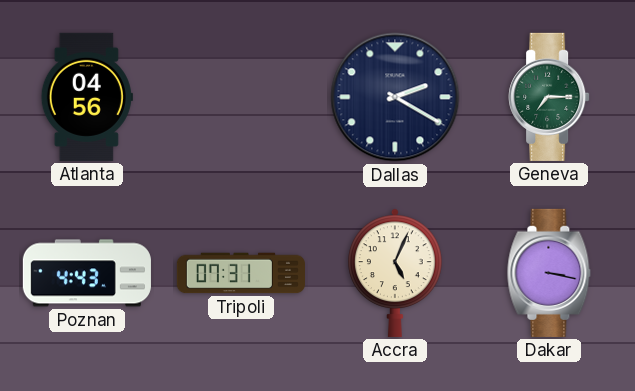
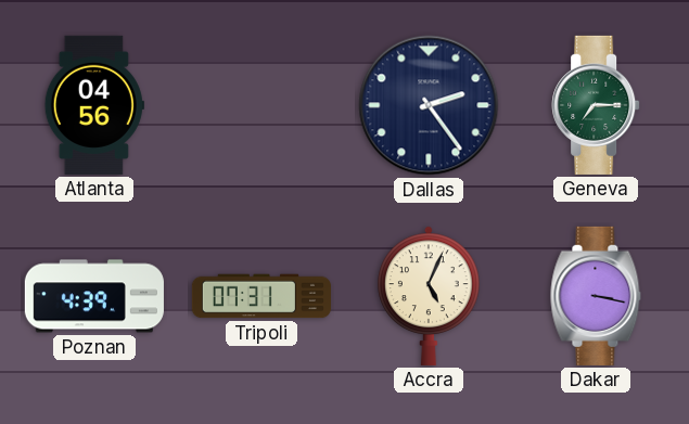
Dallas: 2:20 -> 2:24
Poznan: 4:43 -> 4:39
